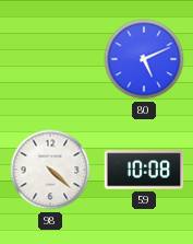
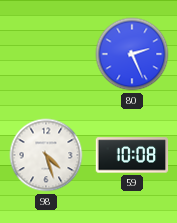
80: 5:11 -> 2:26
98: 4:22 -> 4:27
